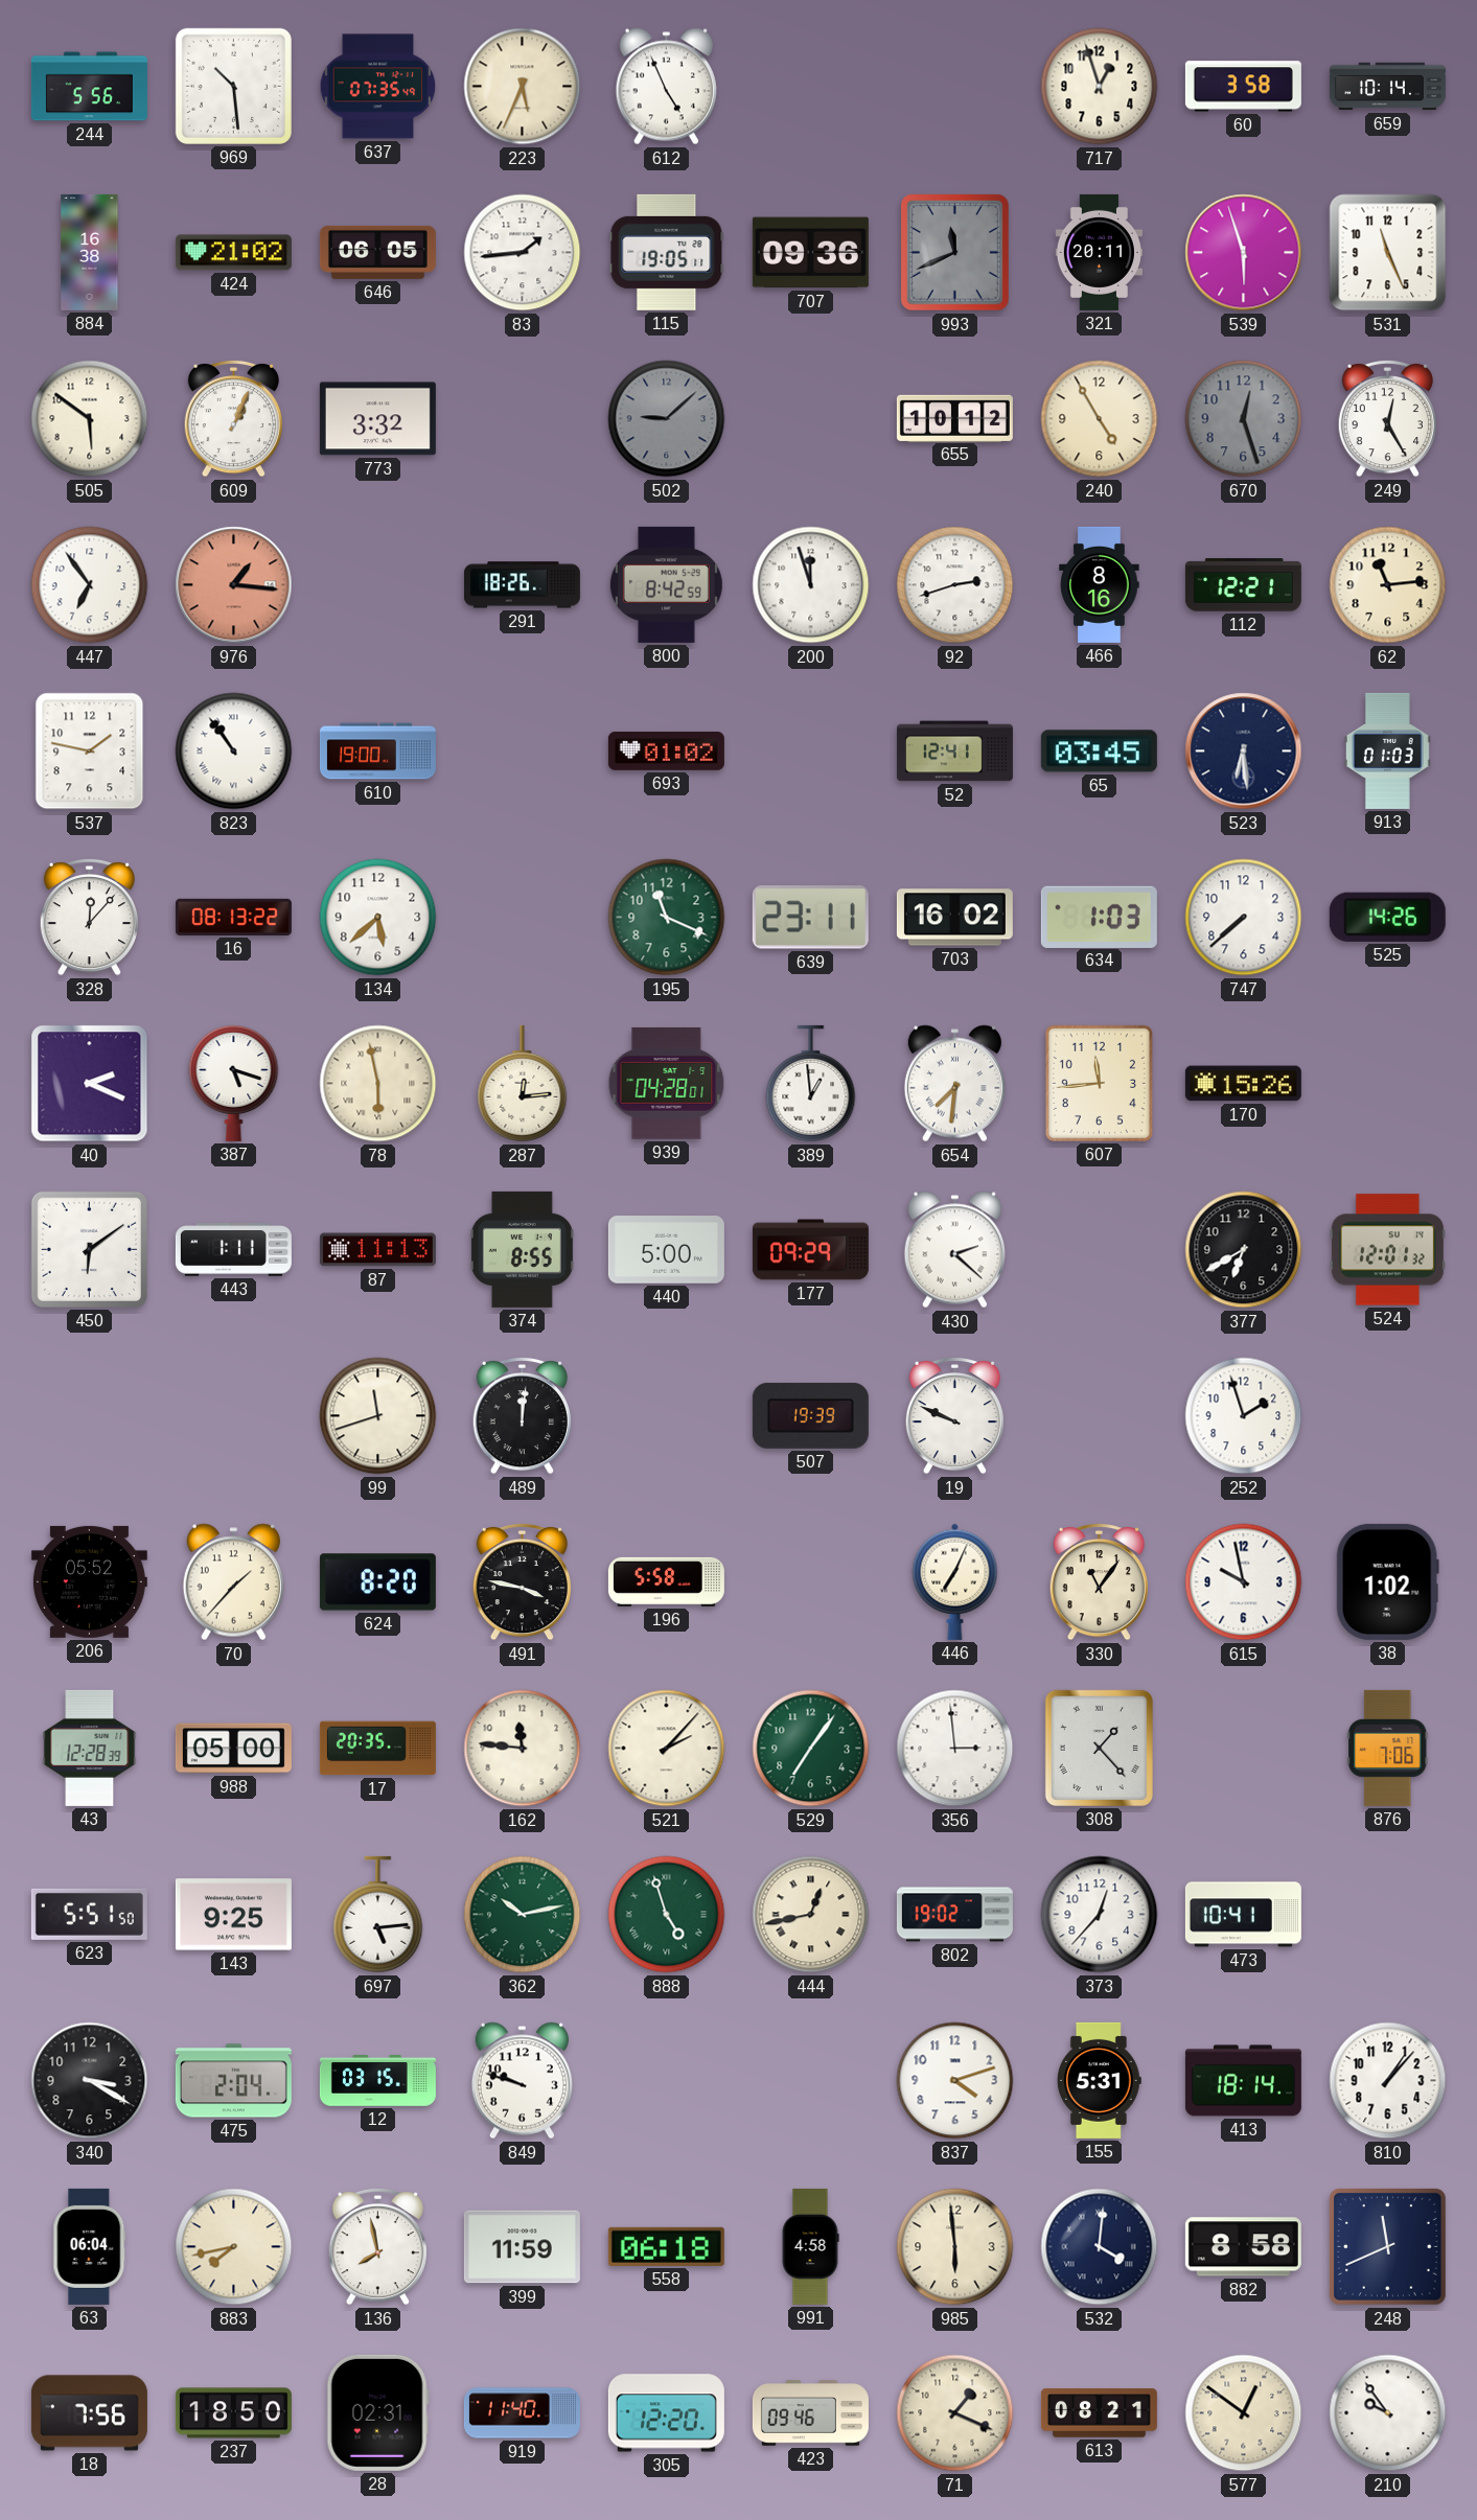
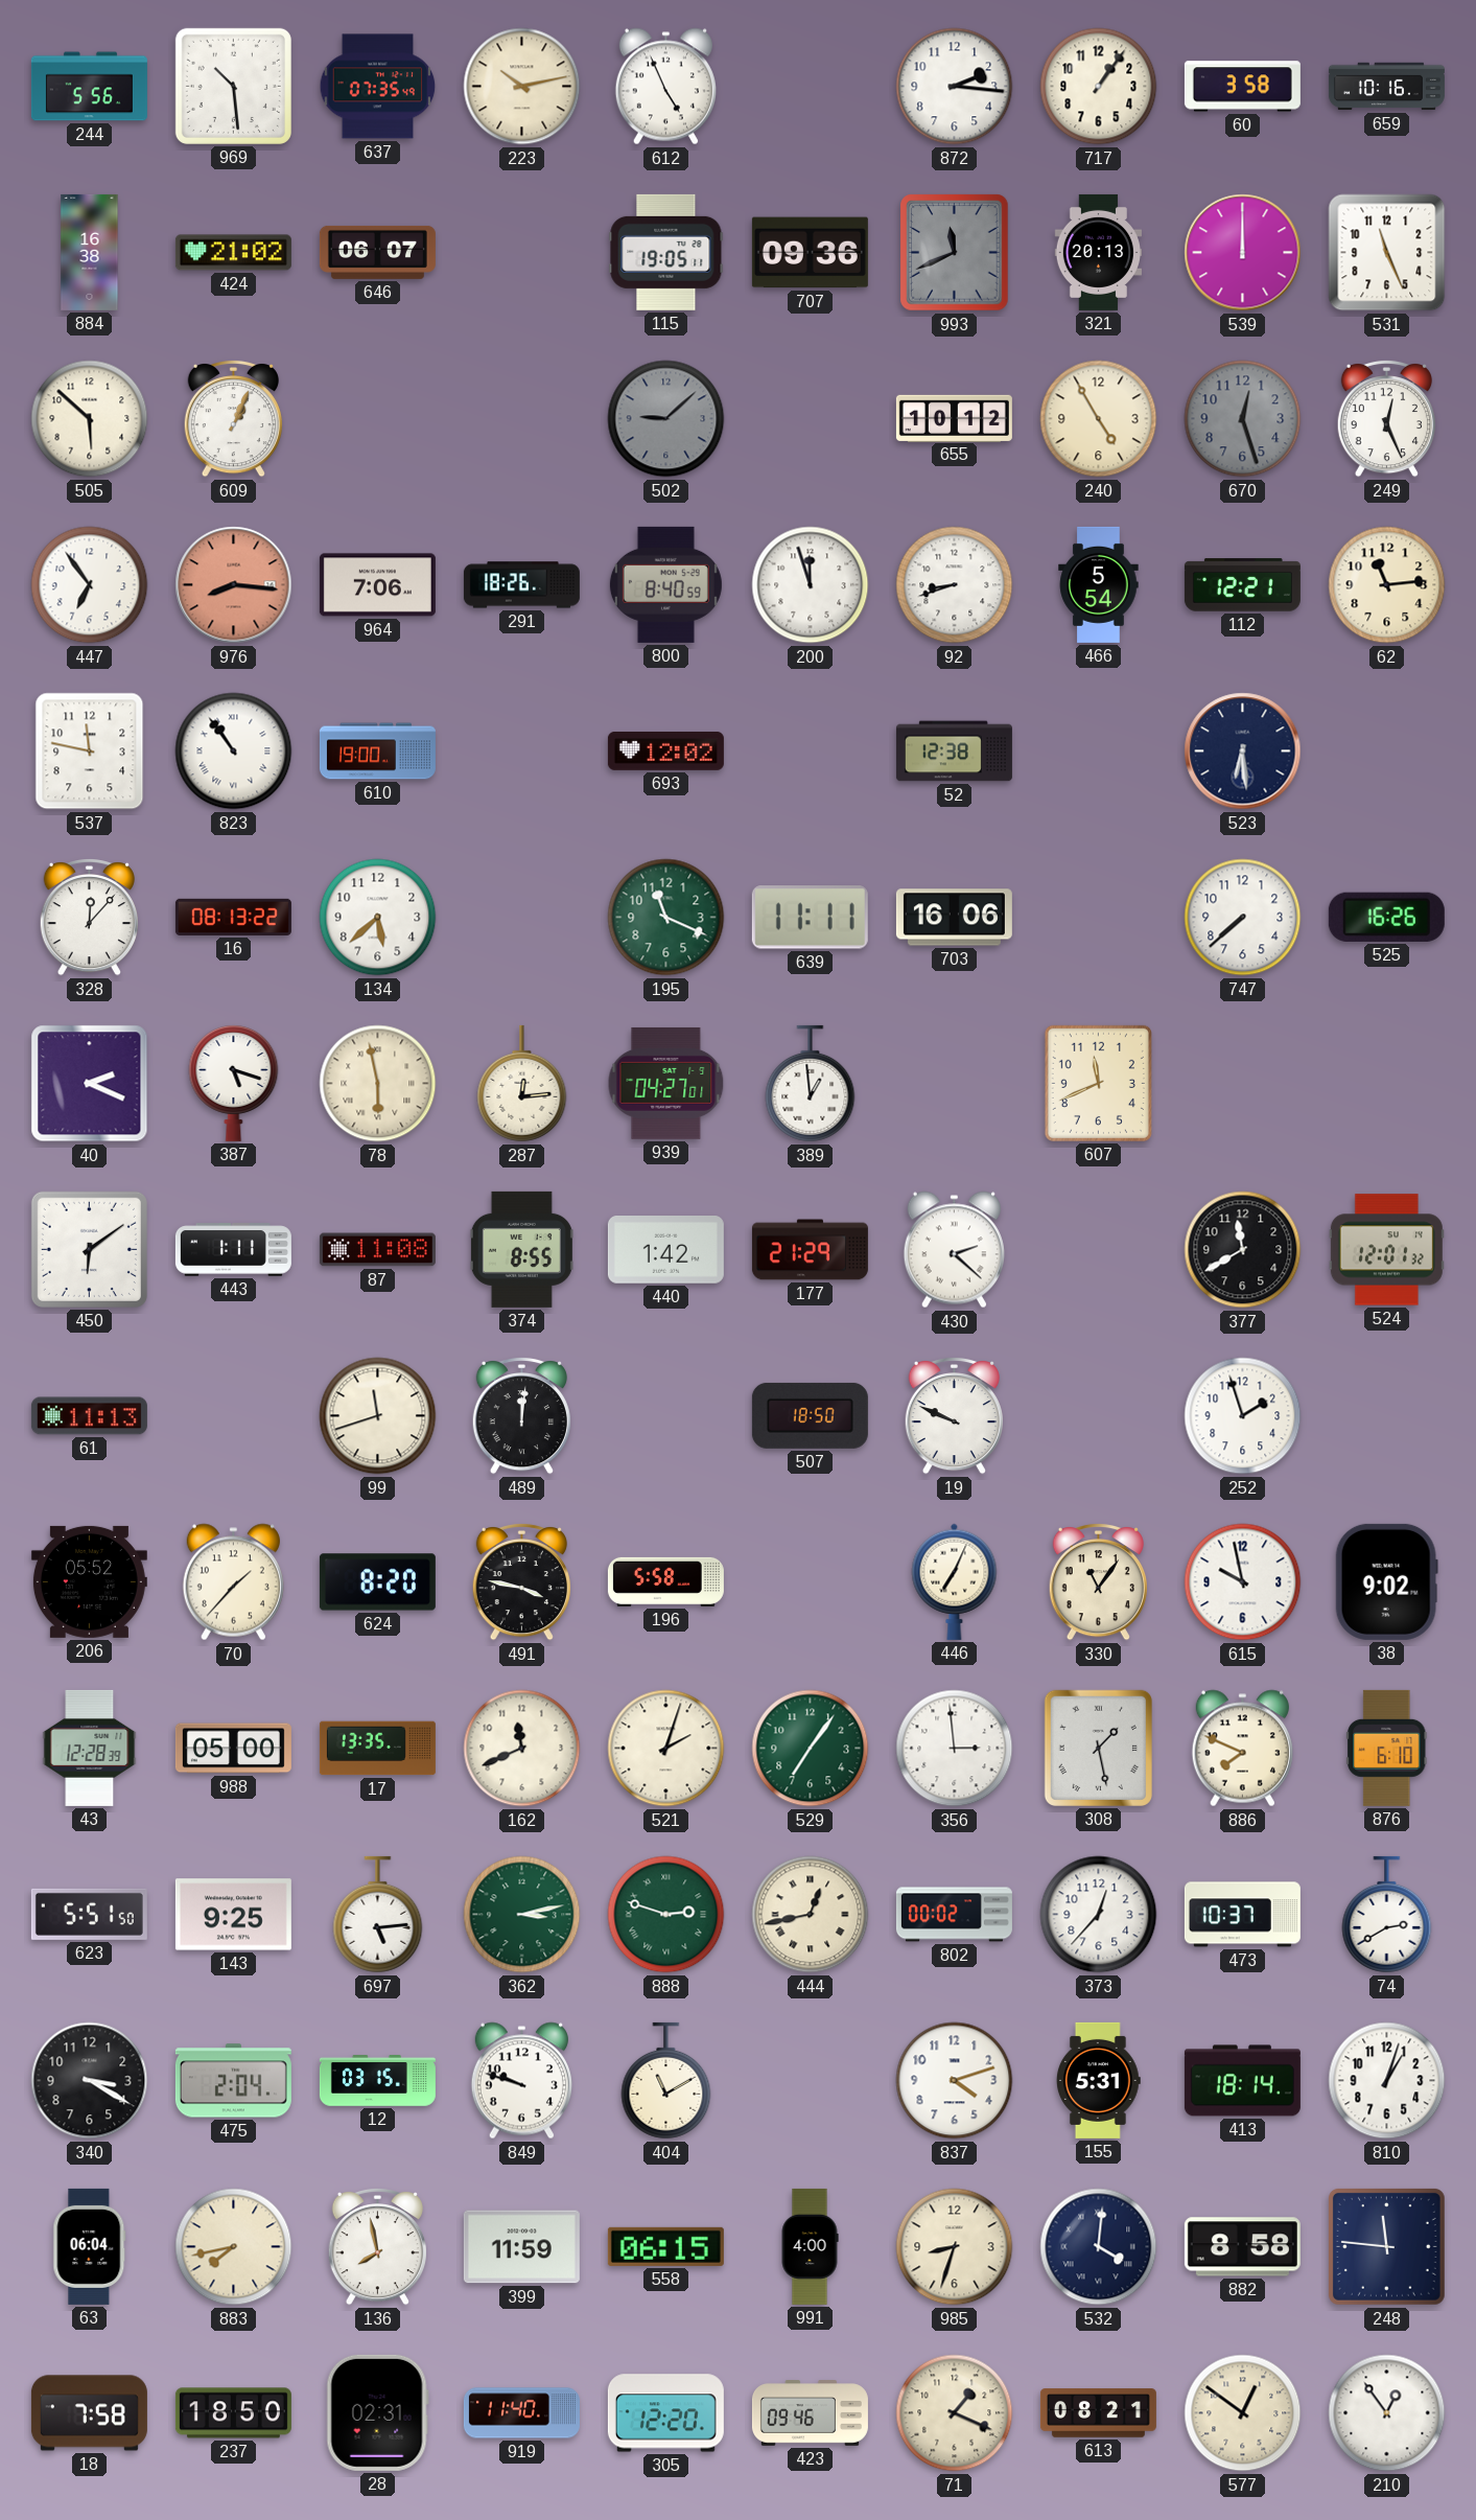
223: 5:34 -> 10:13
872: none -> 2:16
717: 12:57 -> 1:06
659: 10:14 -> 10:16
646: 06:05 -> 06:07
83: 1:44 -> none
321: 20:11 -> 20:13
539: 5:57 -> 12:00
505: 5:51 -> 5:52
773: 3:32 -> none
249: 12:25 -> 12:26
976: 1:16 -> 8:16
964: none -> 7:06
800: 8:42 -> 8:40
92: 2:42 -> 8:42
466: 8:16 -> 5:54
537: 1:47 -> 11:47
693: 01:02 -> 12:02
52: 12:41 -> 12:38
65: 03:45 -> none
913: 01:03 -> none
639: 23:11 -> 11:11
703: 16:02 -> 16:06
634: 1:03 -> none
525: 14:26 -> 16:26
939: 04:28 -> 04:27
654: 7:31 -> none
607: 11:44 -> 11:41
170: 15:26 -> none
87: 11:13 -> 11:08
440: 5:00 -> 1:42
177: 09:29 -> 21:29
377: 6:40 -> 11:40
61: none -> 11:13
507: 19:39 -> 18:50
38: 1:02 -> 9:02
17: 20:35 -> 13:35
162: 11:46 -> 11:41
521: 2:07 -> 2:03
308: 1:23 -> 1:28
886: none -> 7:49
876: 7:06 -> 6:10
362: 10:13 -> 3:13
888: 4:57 -> 2:48
802: 19:02 -> 00:02
473: 10:41 -> 10:37
74: none -> 2:40
404: none -> 11:10
810: 1:07 -> 1:03
558: 06:18 -> 06:15
991: 4:58 -> 4:00
985: 5:59 -> 8:33
248: 11:41 -> 11:46
18: 7:56 -> 7:58
210: 9:54 -> 12:54
